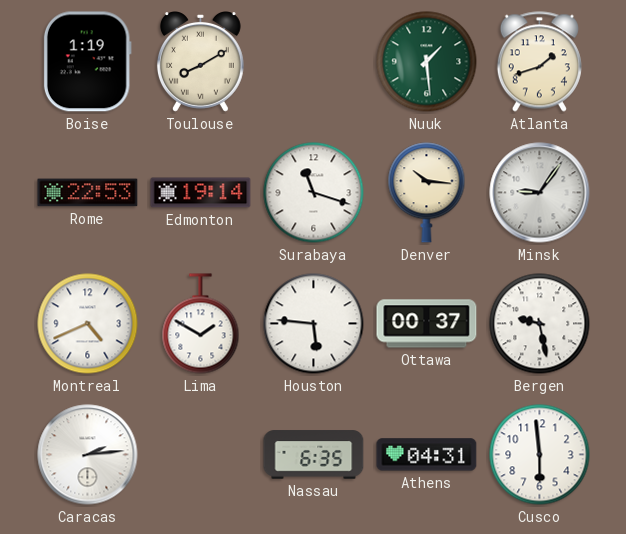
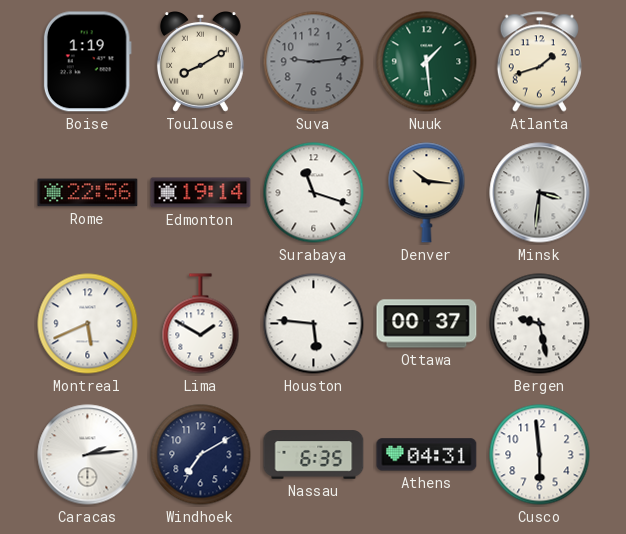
Suva: none -> 9:14
Rome: 22:53 -> 22:56
Minsk: 9:06 -> 3:31
Montreal: 4:41 -> 5:41
Windhoek: none -> 7:10
